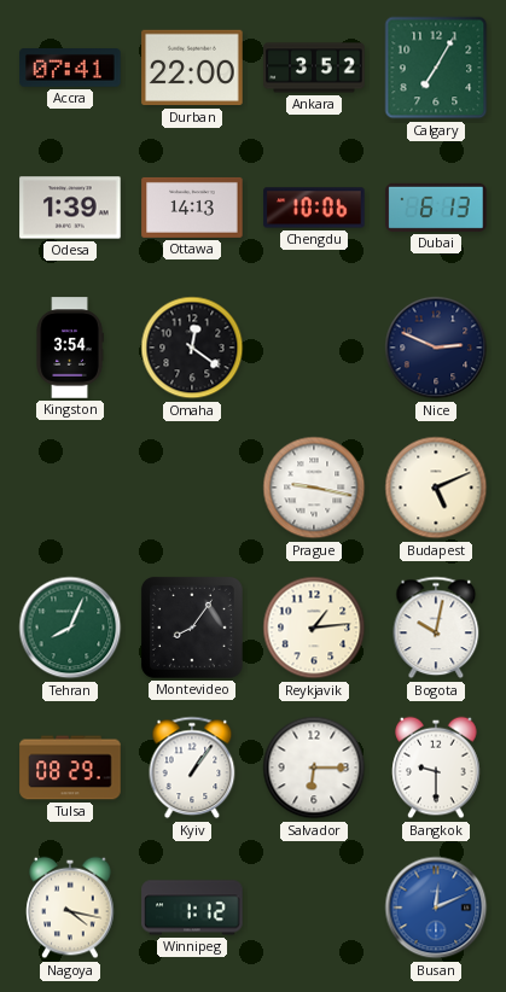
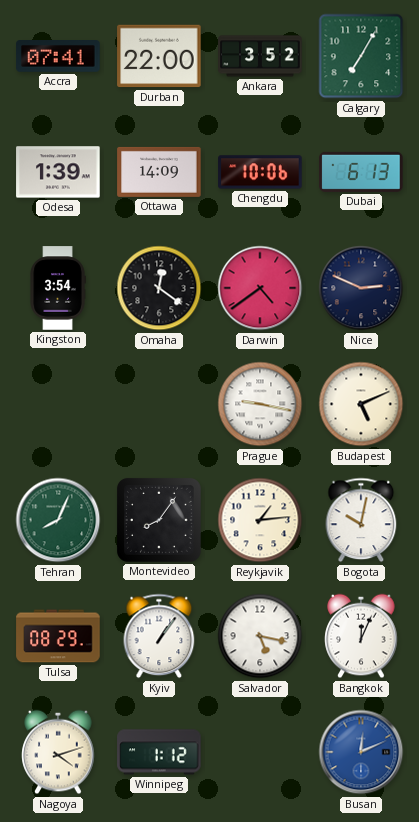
Ottawa: 14:13 -> 14:09
Darwin: none -> 4:39
Salvador: 6:15 -> 5:17
Bangkok: 9:30 -> 12:04
Nagoya: 4:17 -> 4:12
